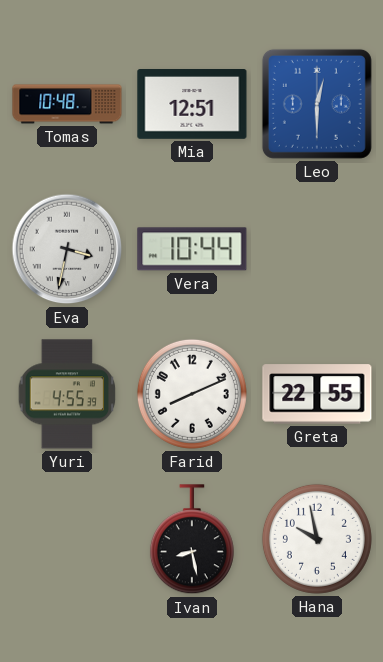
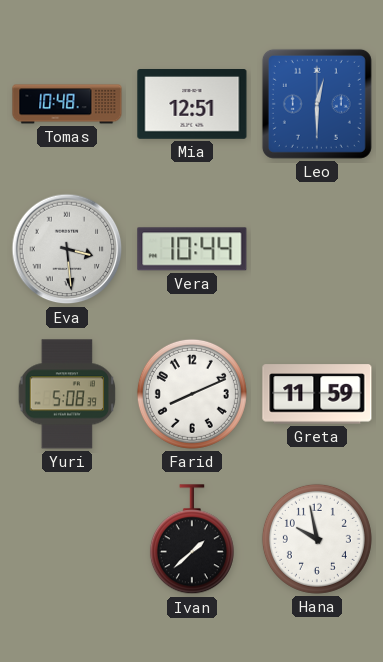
Eva: 3:32 -> 3:29
Yuri: 4:55 -> 5:08
Greta: 22:55 -> 11:59
Ivan: 8:28 -> 1:38
